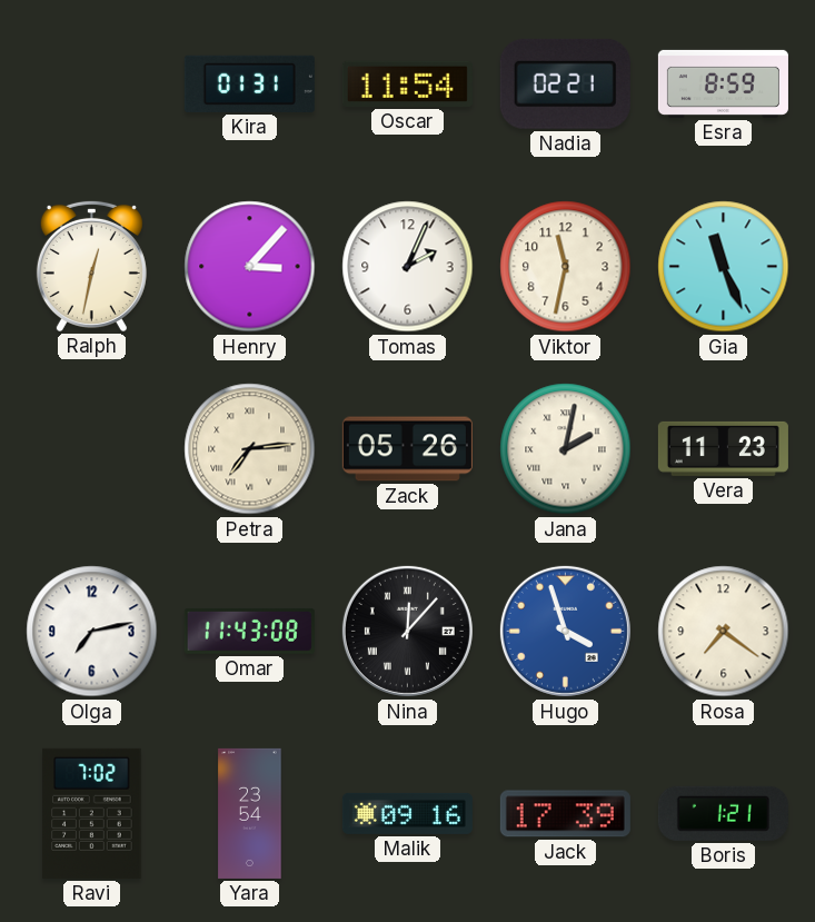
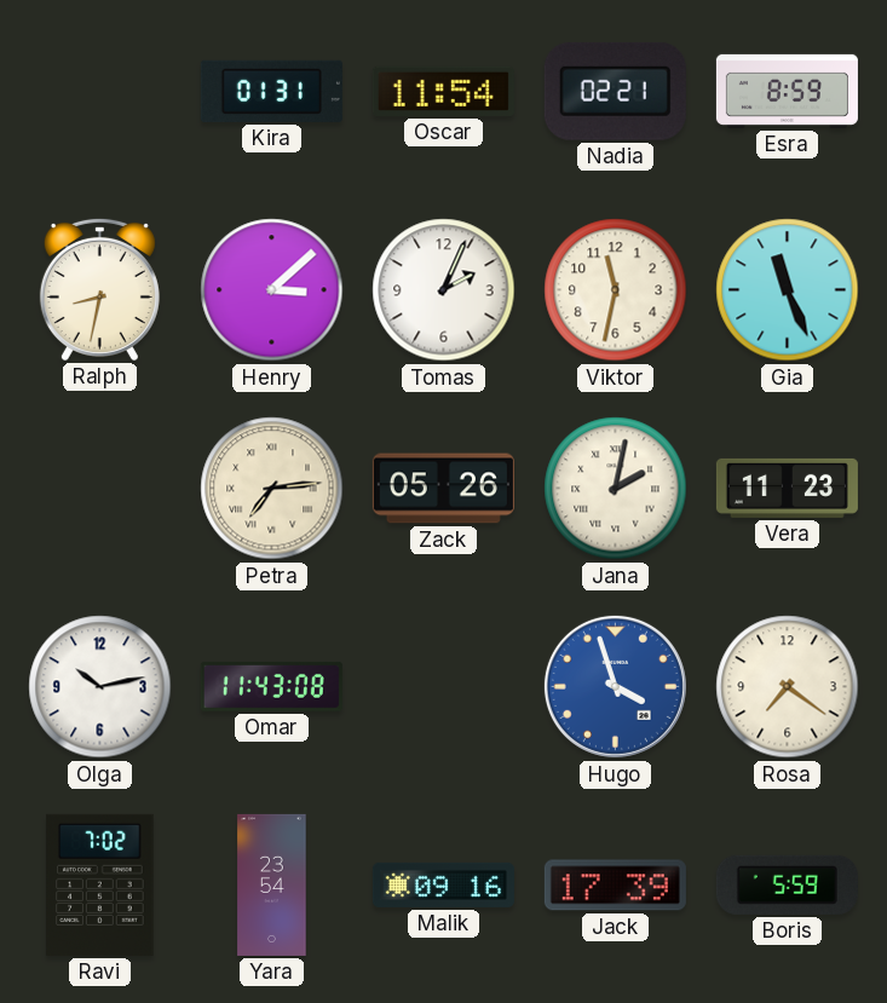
Ralph: 12:32 -> 8:32
Henry: 3:07 -> 3:08
Olga: 7:13 -> 10:13
Nina: 12:07 -> none
Boris: 1:21 -> 5:59
